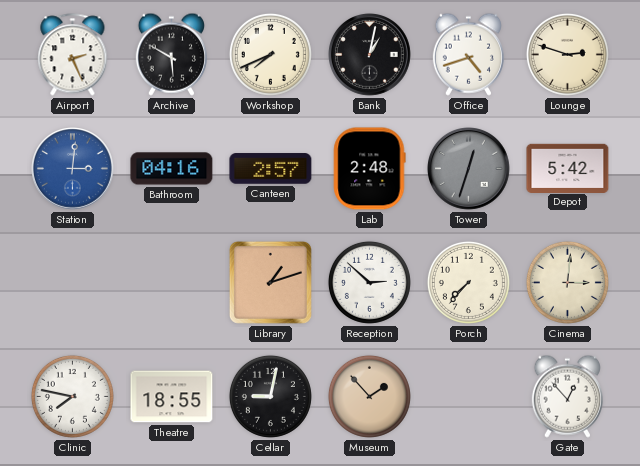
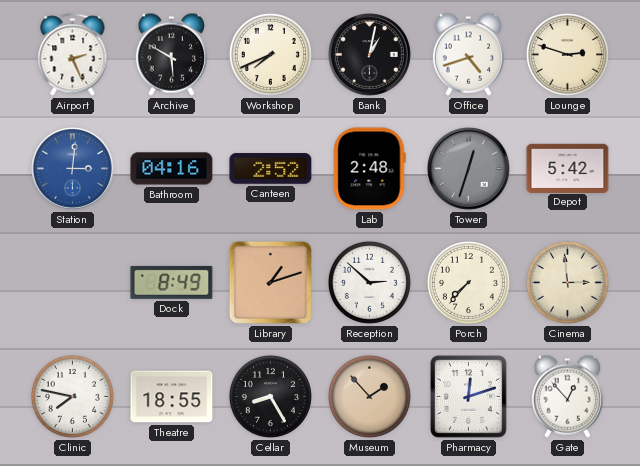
Canteen: 2:57 -> 2:52
Dock: none -> 8:49
Cinema: 3:01 -> 2:59
Cellar: 9:02 -> 8:25
Pharmacy: none -> 12:12
